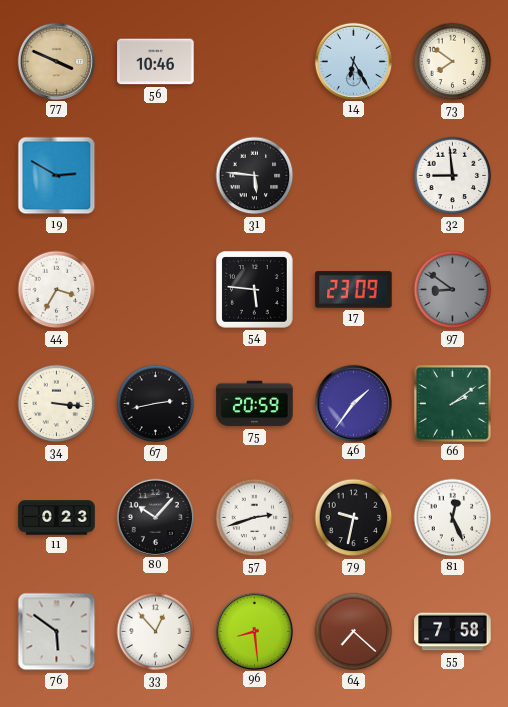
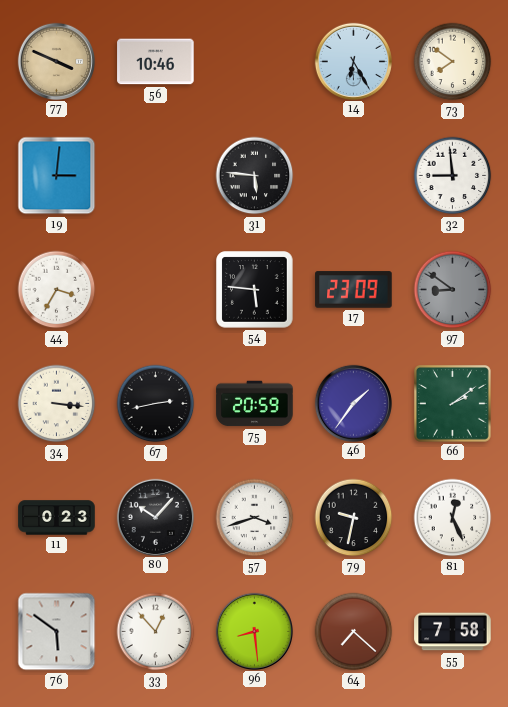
19: 2:50 -> 3:01
57: 2:42 -> 3:42
